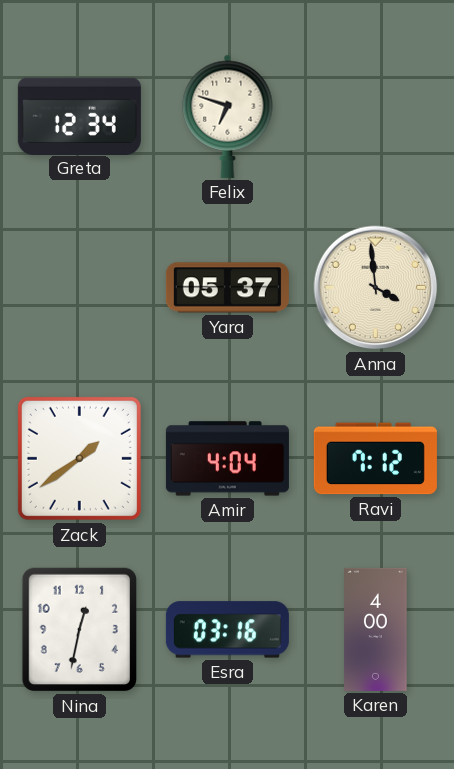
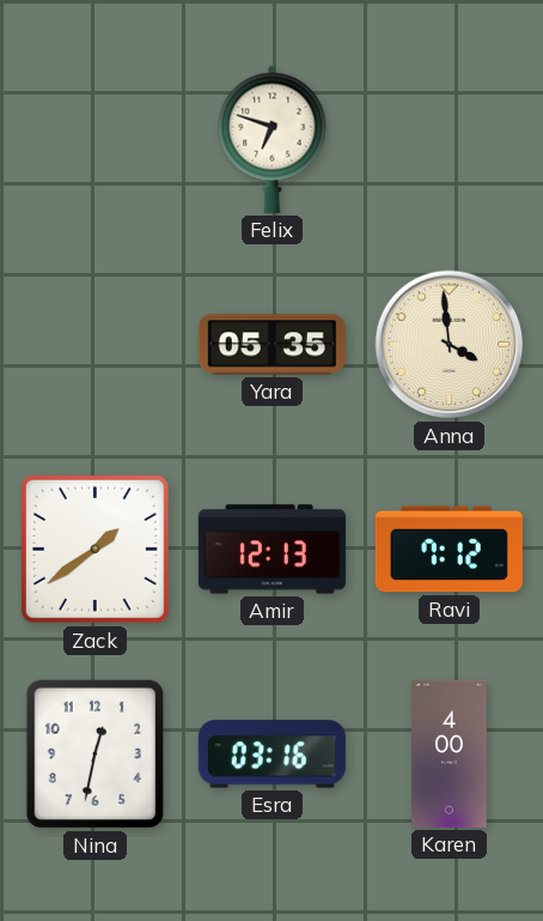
Greta: 12:34 -> none
Yara: 05:37 -> 05:35
Amir: 4:04 -> 12:13
